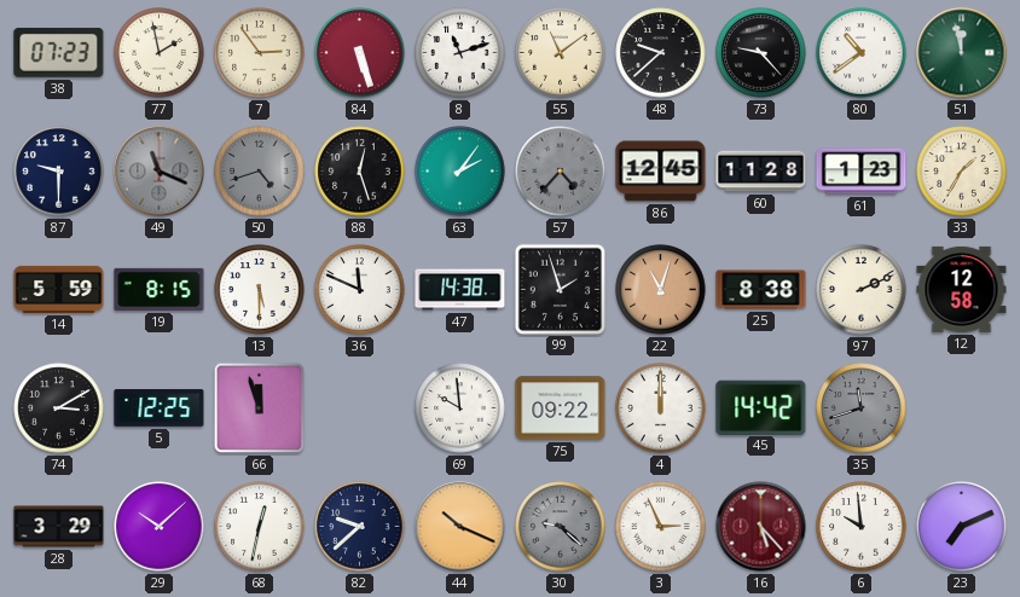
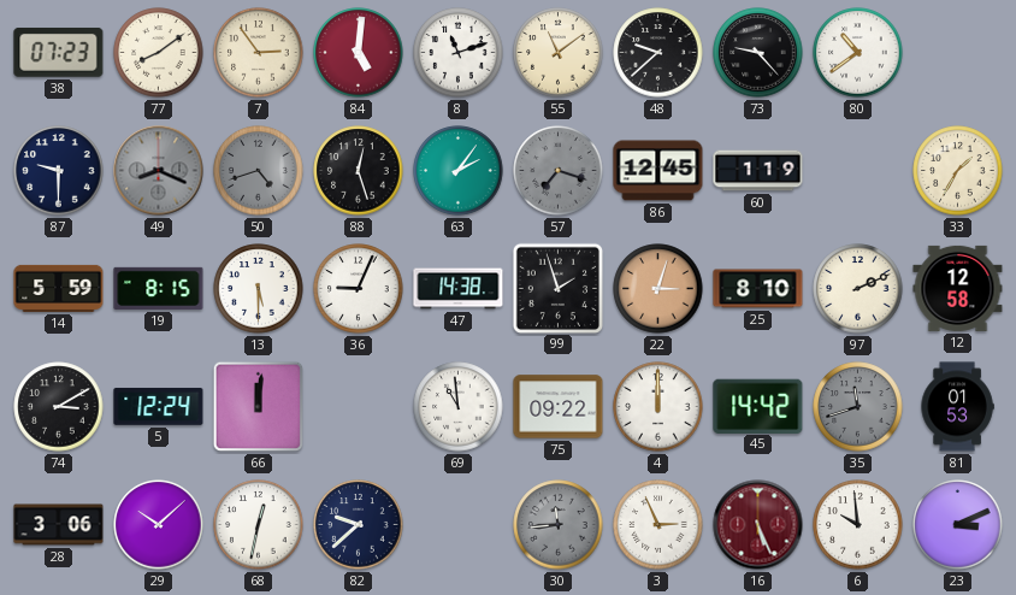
77: 1:58 -> 8:09
84: 5:27 -> 5:01
51: 11:58 -> none
49: 11:19 -> 8:19
57: 4:37 -> 7:18
60: 11:28 -> 1:19
61: 1:23 -> none
36: 11:49 -> 9:04
22: 11:03 -> 3:03
25: 8:38 -> 8:10
5: 12:25 -> 12:24
66: 11:57 -> 12:01
69: 9:59 -> 10:59
81: none -> 01:53
28: 3:29 -> 3:06
44: 10:19 -> none
30: 9:22 -> 11:44
16: 5:23 -> 5:26
23: 7:11 -> 3:11
